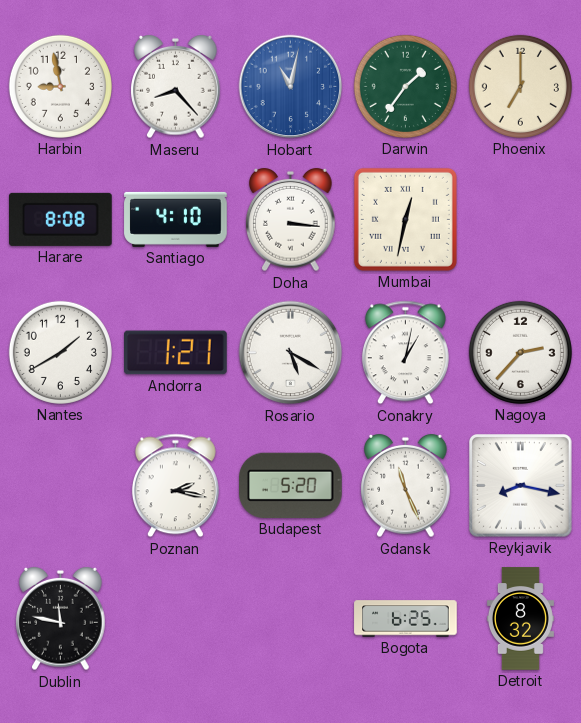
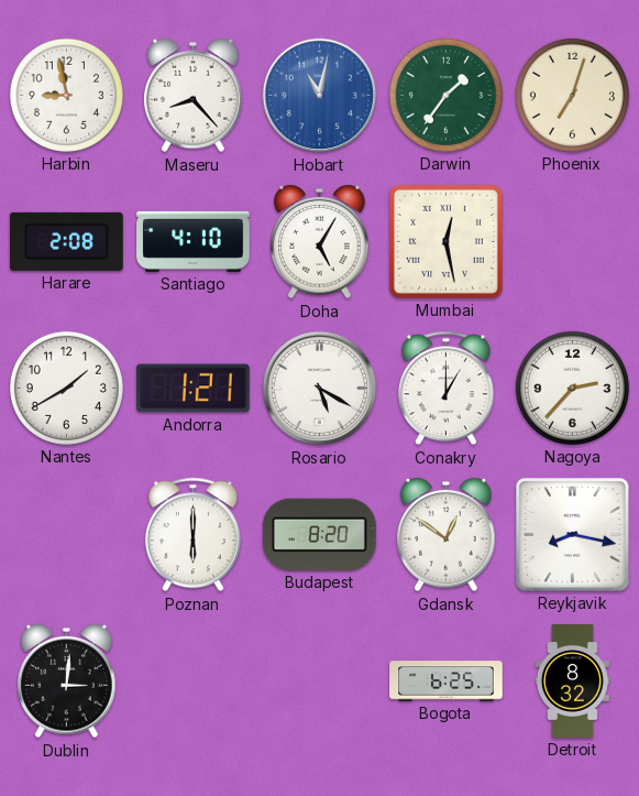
Phoenix: 7:00 -> 7:03
Harare: 8:08 -> 2:08
Doha: 3:16 -> 5:05
Mumbai: 12:32 -> 12:28
Conakry: 1:02 -> 1:00
Poznan: 2:17 -> 6:00
Budapest: 5:20 -> 8:20
Gdansk: 11:26 -> 12:51
Dublin: 11:47 -> 3:01
